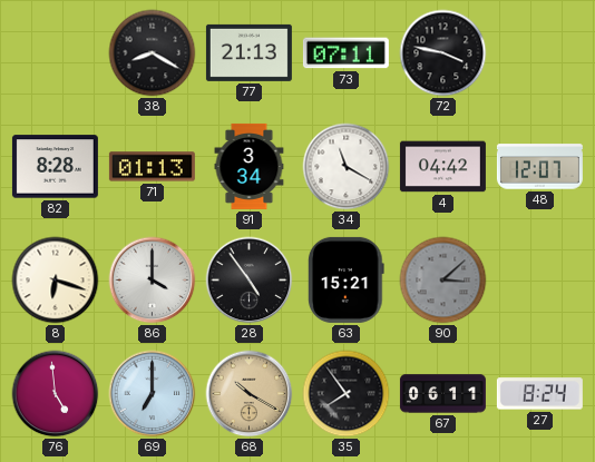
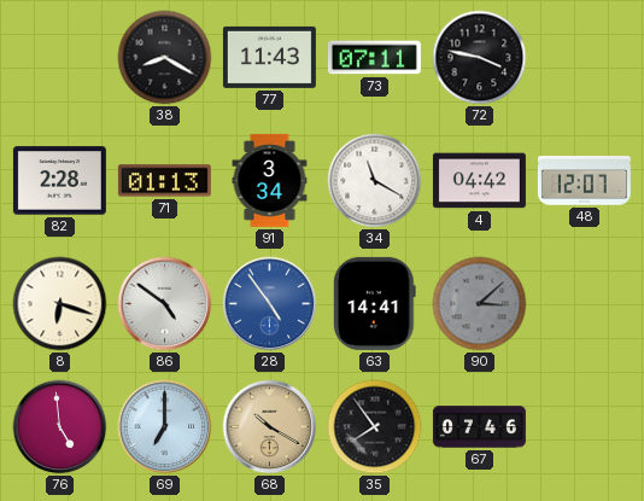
77: 21:13 -> 11:43
82: 8:28 -> 2:28
86: 4:00 -> 4:51
28 dial: black -> blue
63: 15:21 -> 14:41
67: 06:11 -> 07:46
27: 8:24 -> none
